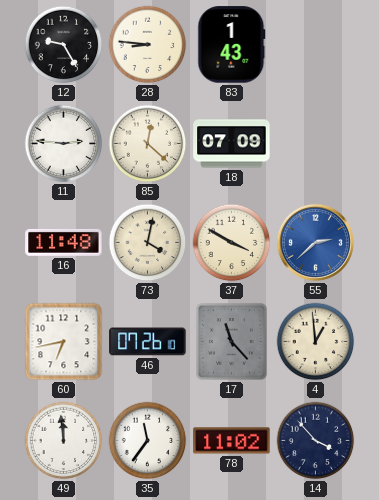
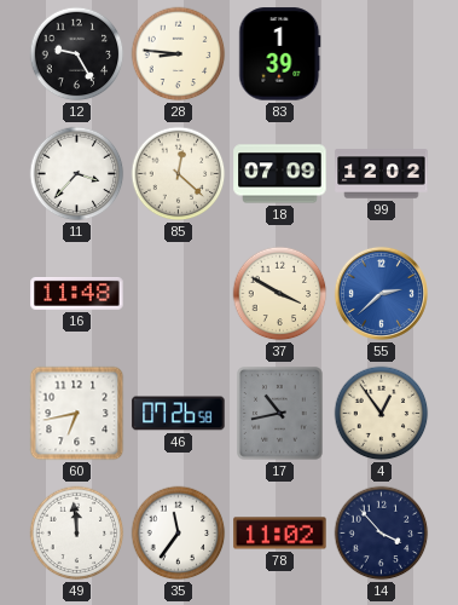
83: 1:43 -> 1:39
11: 2:46 -> 3:37
99: none -> 12:02
73: 4:02 -> none
46: 07:26:10 -> 07:26:58
17: 11:23 -> 10:43
4: 12:59 -> 12:54
